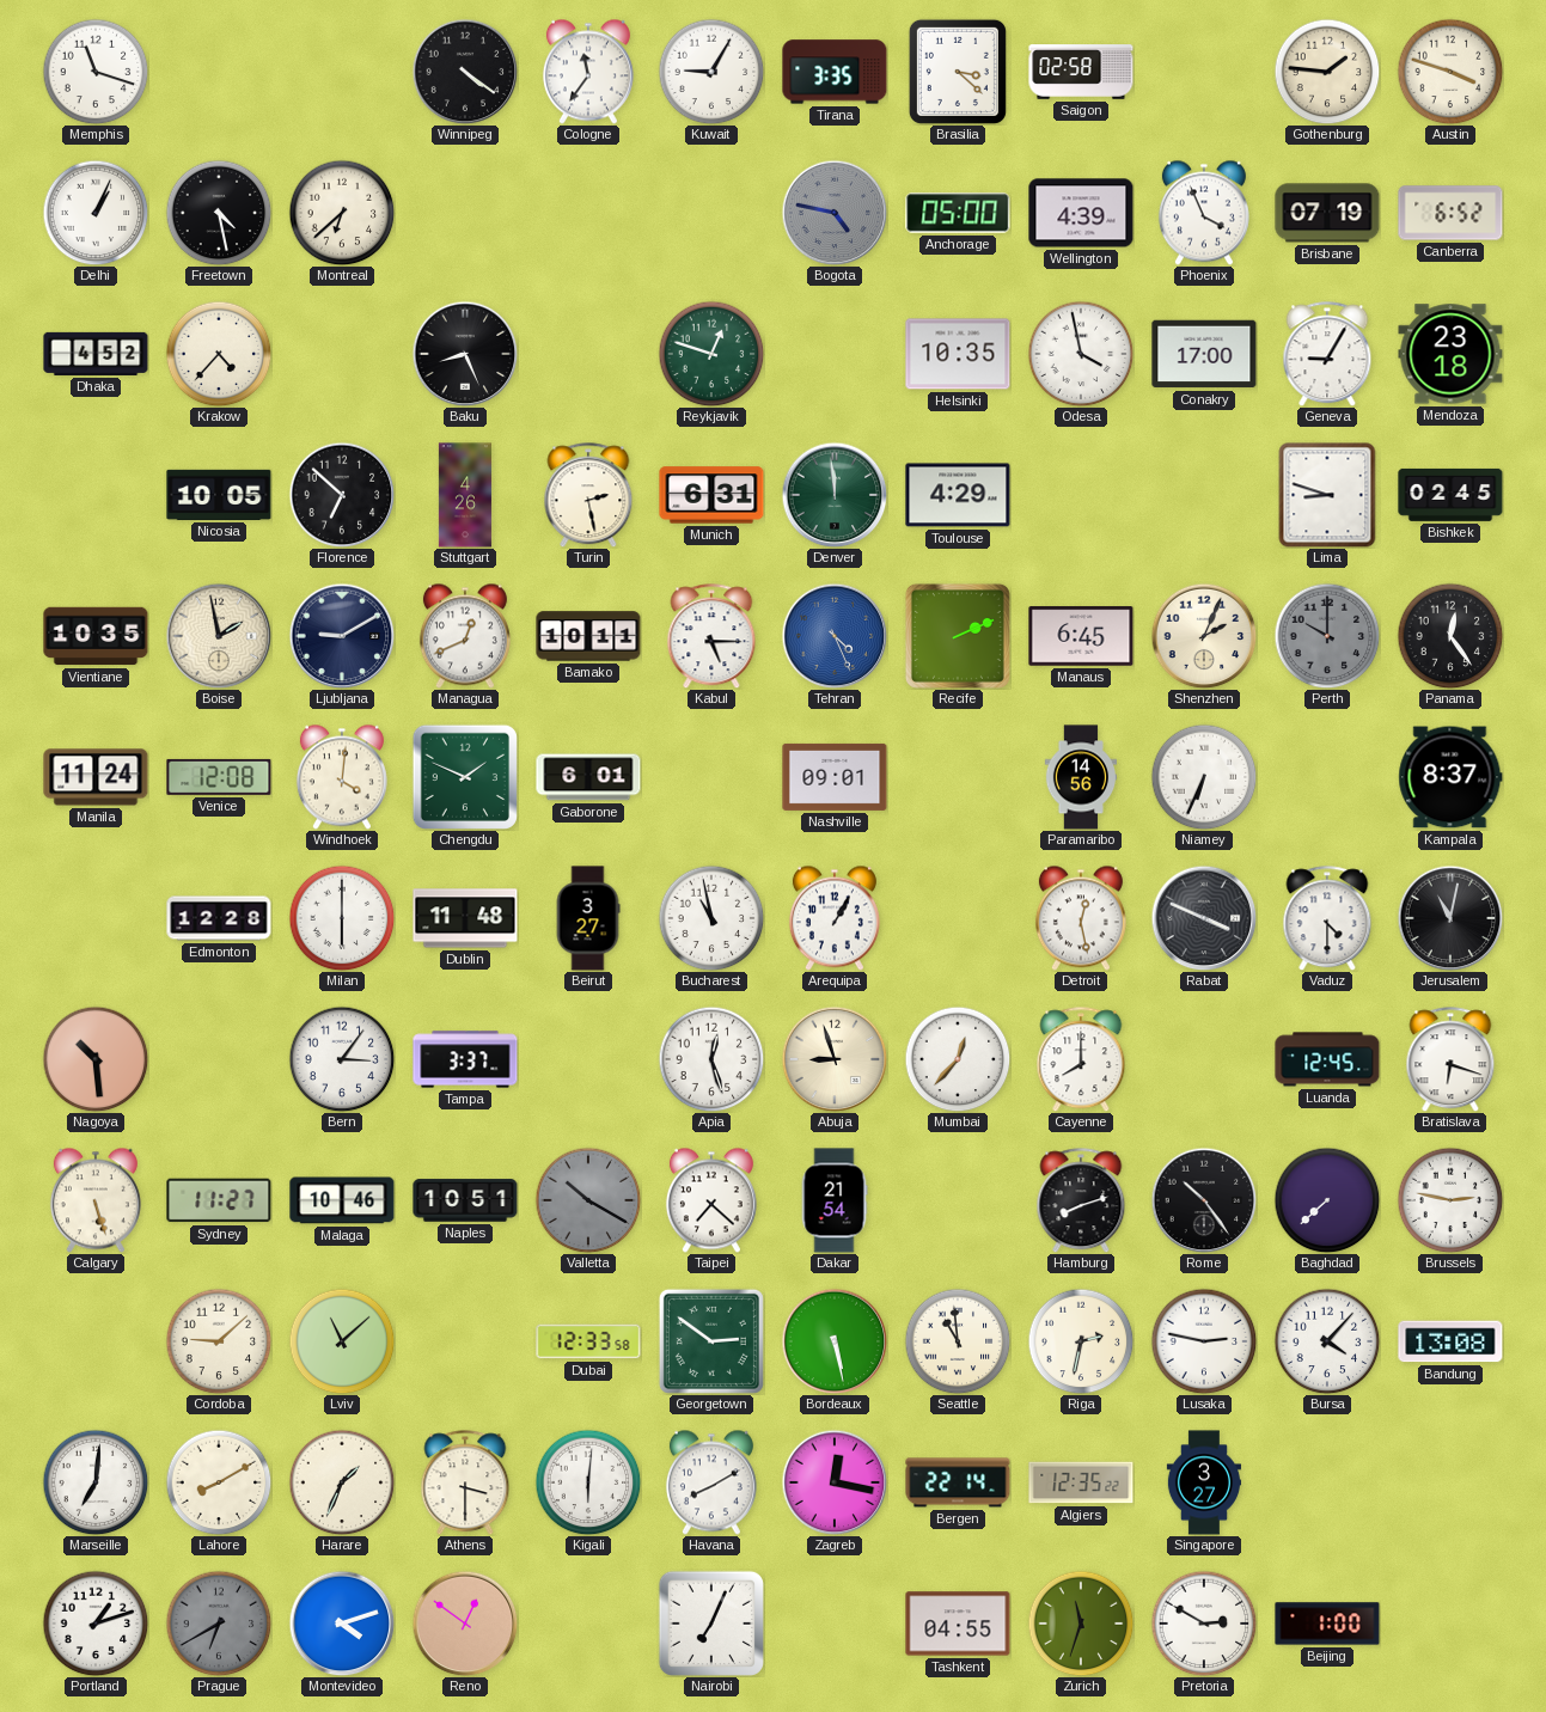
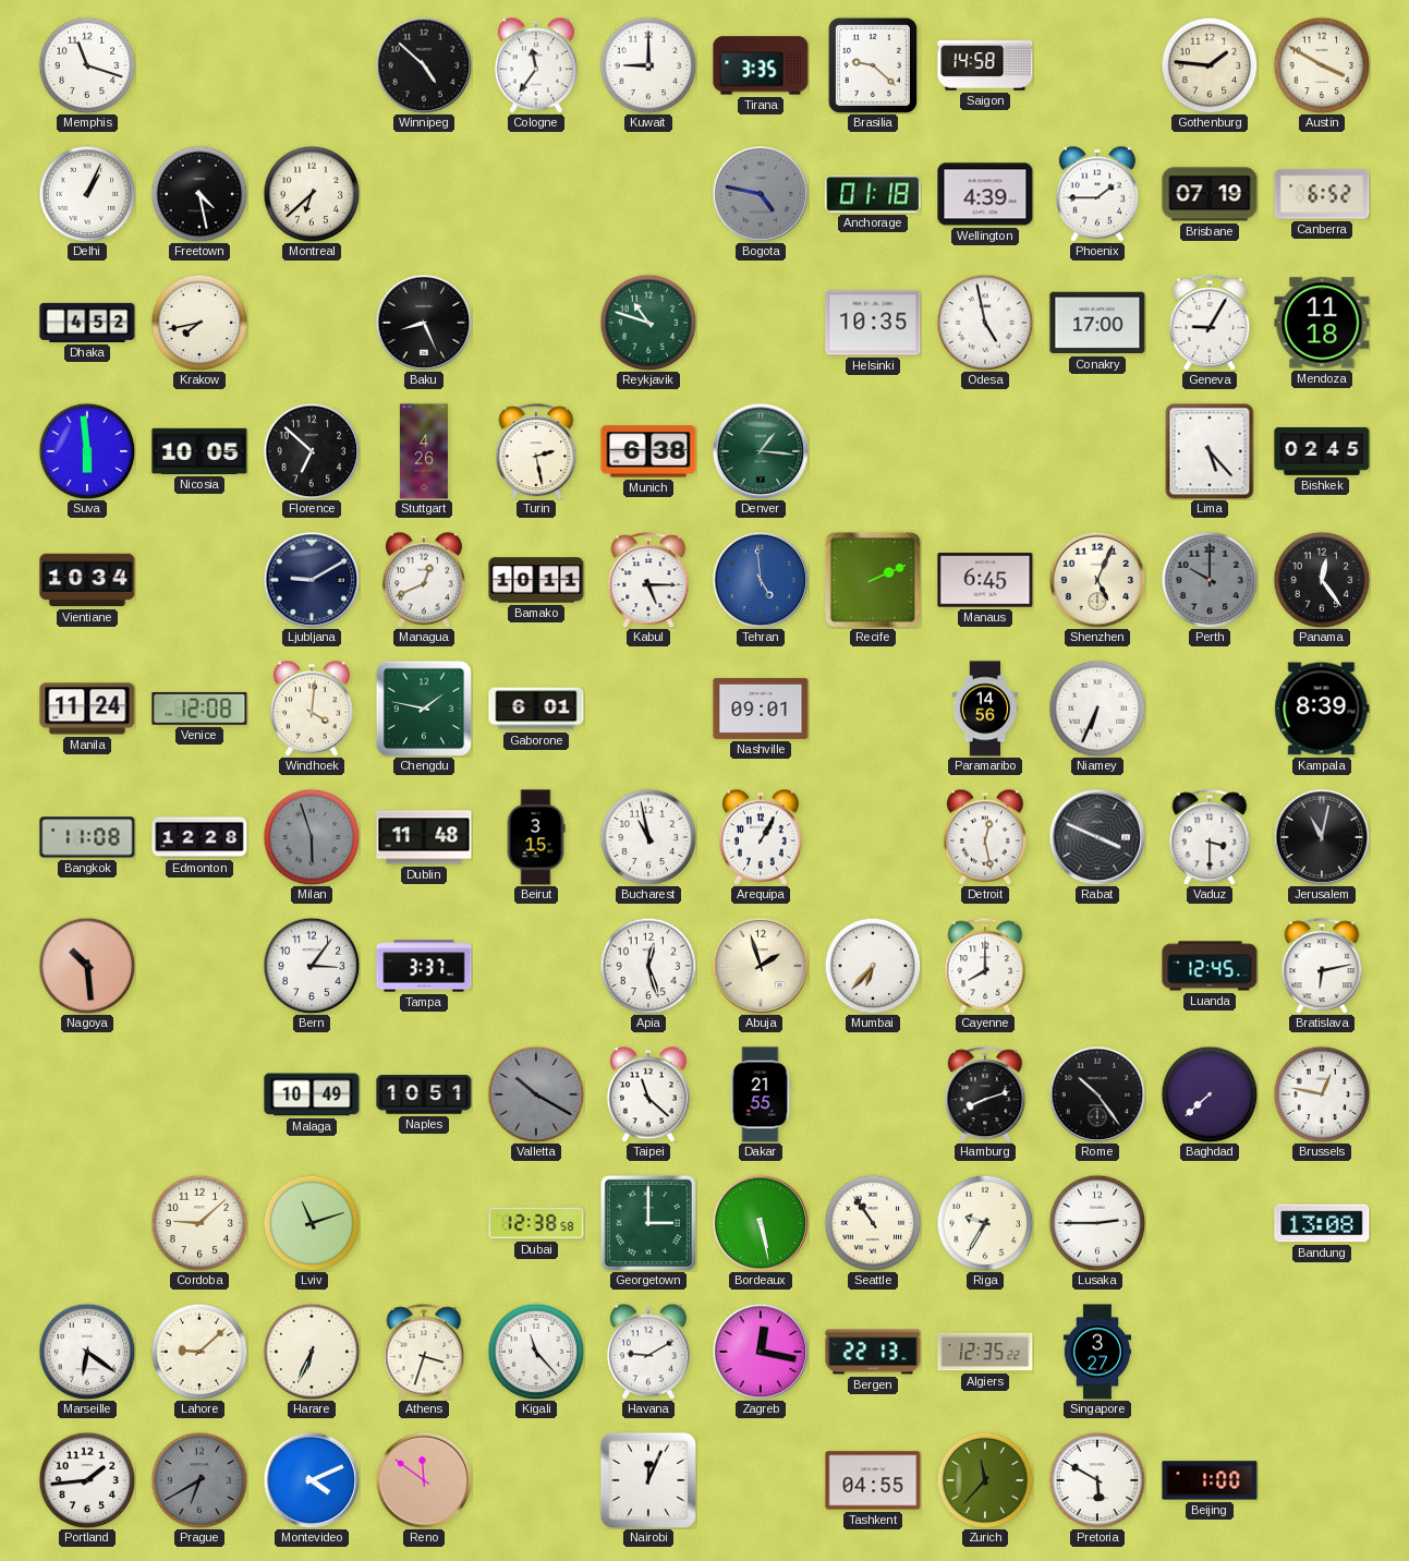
Winnipeg: 4:21 -> 4:52
Kuwait: 9:05 -> 9:00
Brasilia: 3:22 -> 9:22
Saigon: 02:58 -> 14:58
Austin: 3:48 -> 3:50
Anchorage: 05:00 -> 01:18
Phoenix: 3:56 -> 1:45
Krakow: 4:37 -> 7:43
Reykjavik: 12:48 -> 10:48
Odesa: 3:58 -> 4:58
Mendoza: 23:18 -> 11:18
Suva: none -> 5:59
Munich: 6:31 -> 6:38
Denver: 11:59 -> 1:16
Toulouse: 4:29 -> none
Lima: 8:48 -> 5:23
Vientiane: 10:35 -> 10:34
Boise: 1:58 -> none
Tehran: 4:26 -> 4:59
Shenzhen: 2:04 -> 5:04
Chengdu: 1:49 -> 1:47
Kampala: 8:37 -> 8:39
Bangkok: none -> 11:08
Milan: 6:00 -> 5:57
Milan dial: white -> grey
Beirut: 3:27 -> 3:15
Vaduz: 4:30 -> 3:30
Abuja: 8:57 -> 1:57
Mumbai: 12:37 -> 6:37
Bratislava: 6:18 -> 6:13
Calgary: 5:27 -> none
Sydney: 11:27 -> none
Malaga: 10:46 -> 10:49
Taipei: 7:22 -> 11:22
Dakar: 21:54 -> 21:55
Brussels: 2:47 -> 12:47
Lviv: 11:08 -> 11:12
Dubai: 12:33 -> 12:38
Georgetown: 2:51 -> 3:00
Seattle: 10:59 -> 10:54
Riga: 2:32 -> 9:35
Lusaka: 2:47 -> 2:45
Bursa: 4:07 -> none
Marseille: 7:01 -> 6:21
Lahore: 8:10 -> 9:08
Harare: 1:34 -> 6:34
Athens: 3:30 -> 3:33
Kigali: 6:01 -> 11:23
Havana: 8:10 -> 9:10
Bergen: 22:14 -> 22:13
Portland: 1:12 -> 1:44
Montevideo: 4:12 -> 4:11
Reno: 12:51 -> 11:51
Nairobi: 7:04 -> 12:04
Zurich: 11:33 -> 11:37
Pretoria: 2:50 -> 5:50
